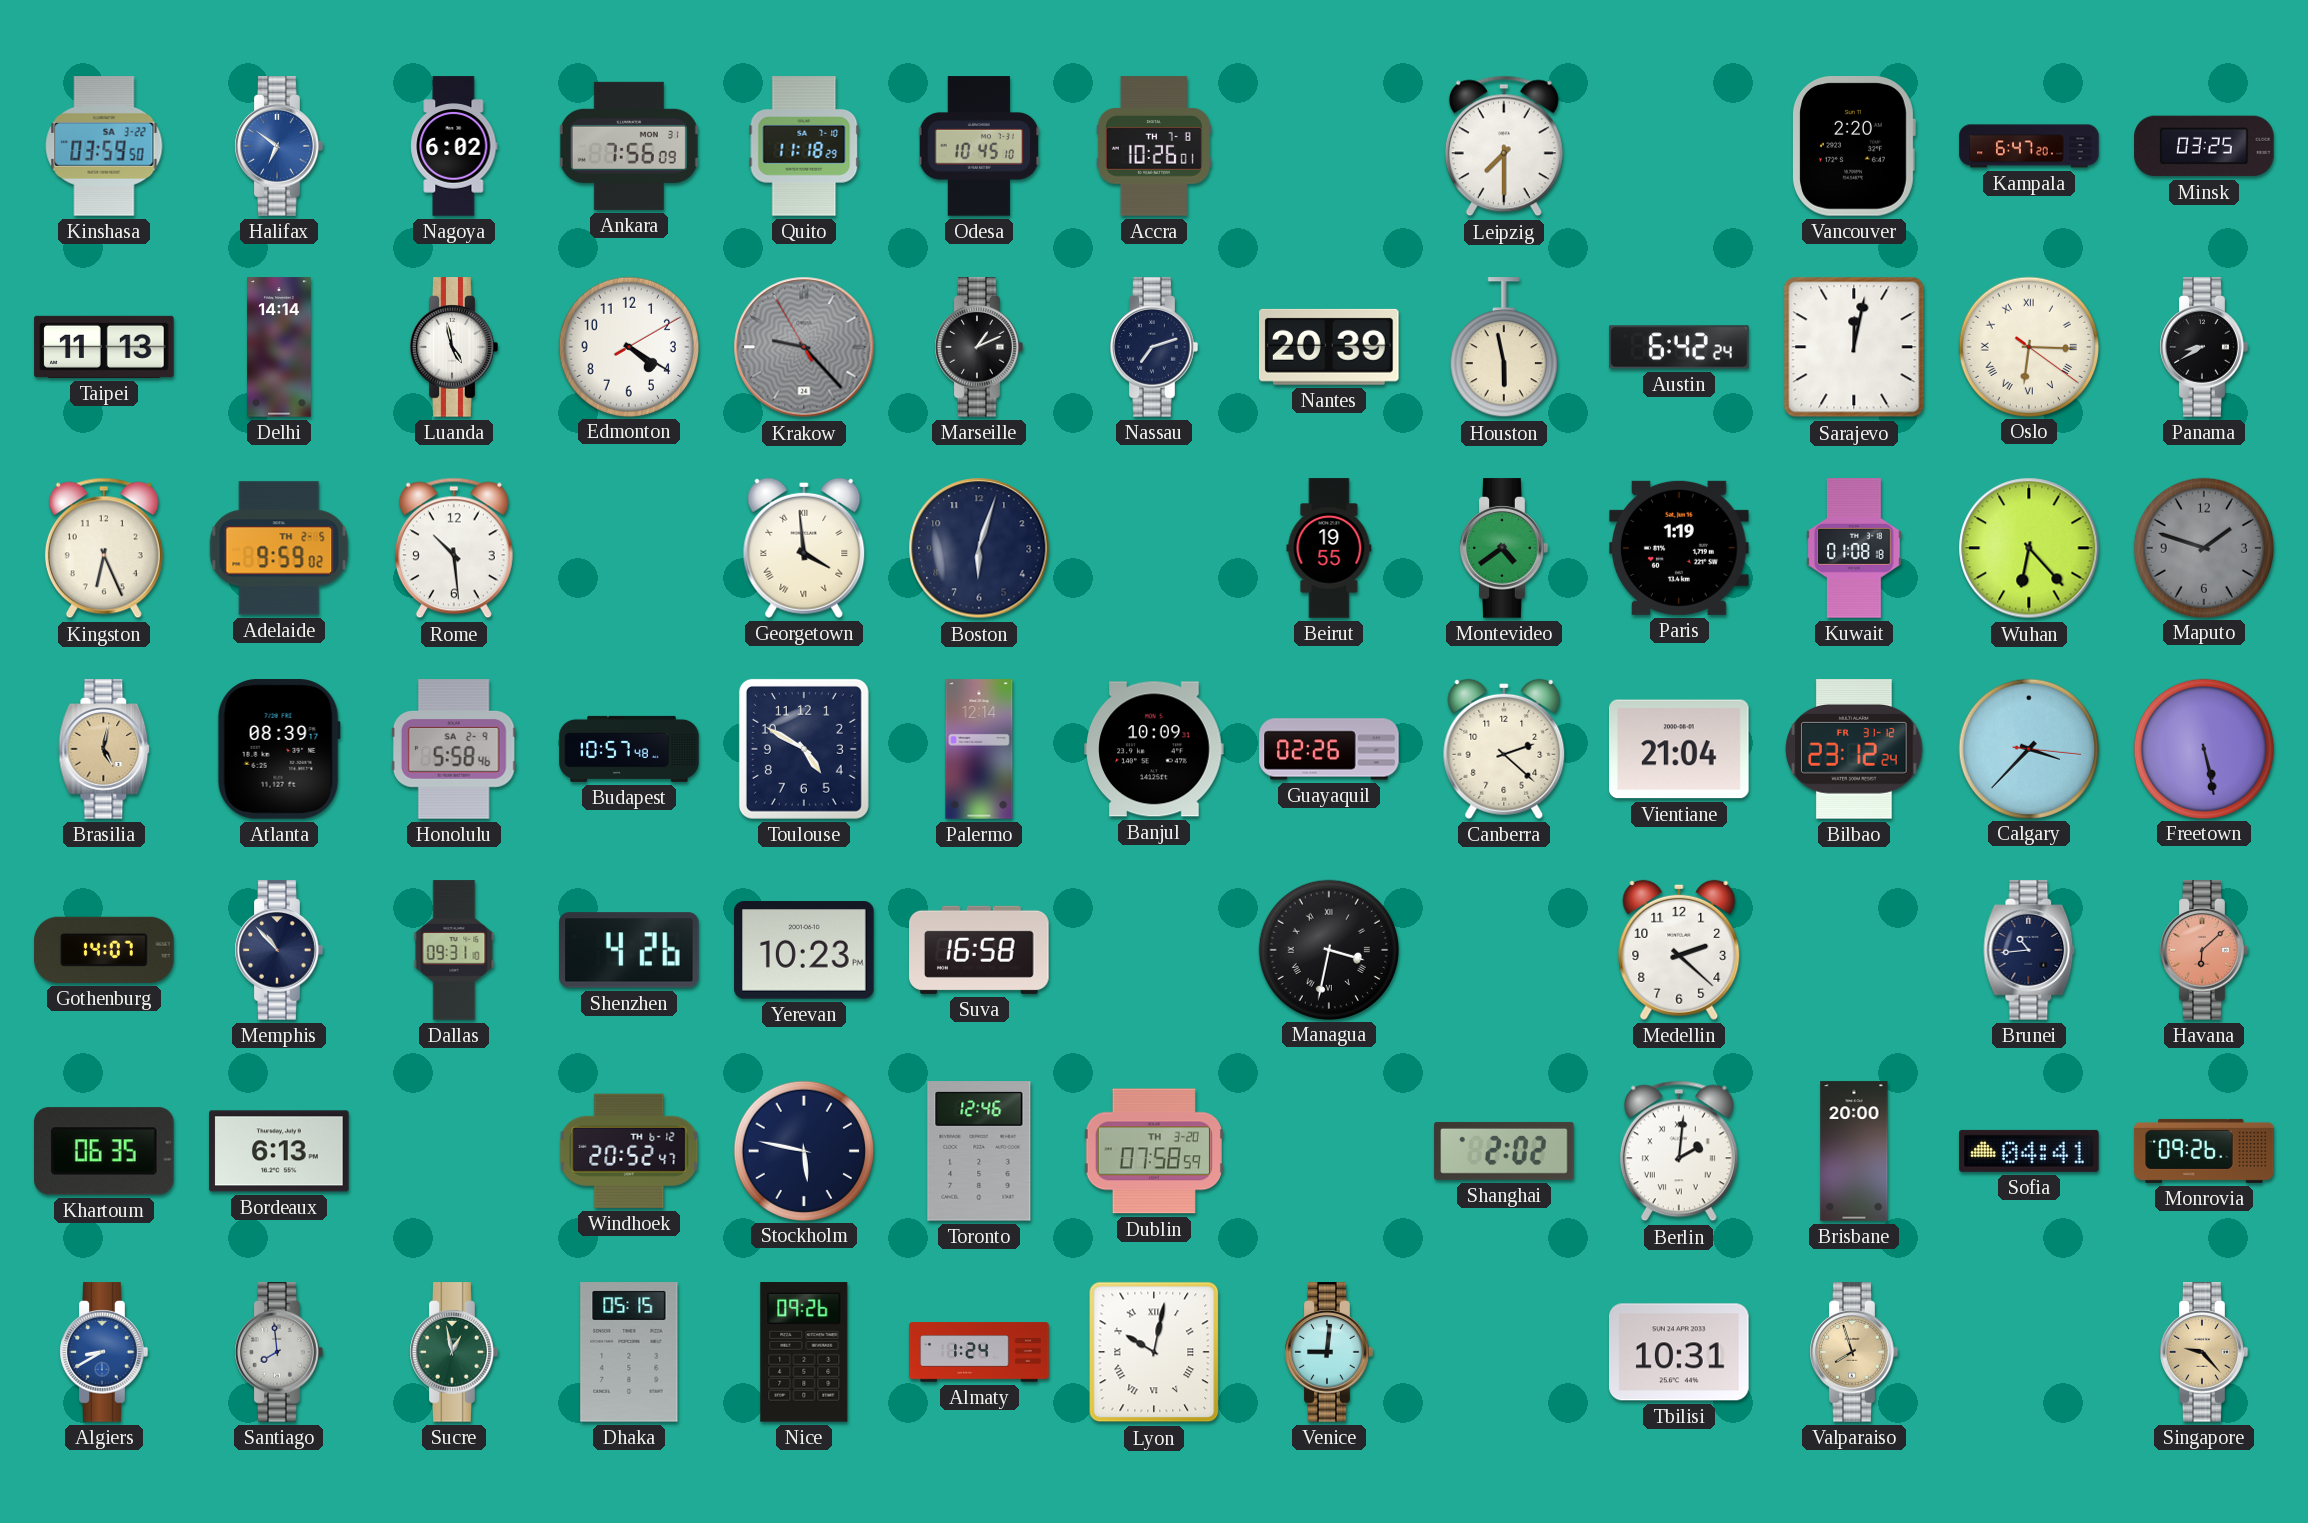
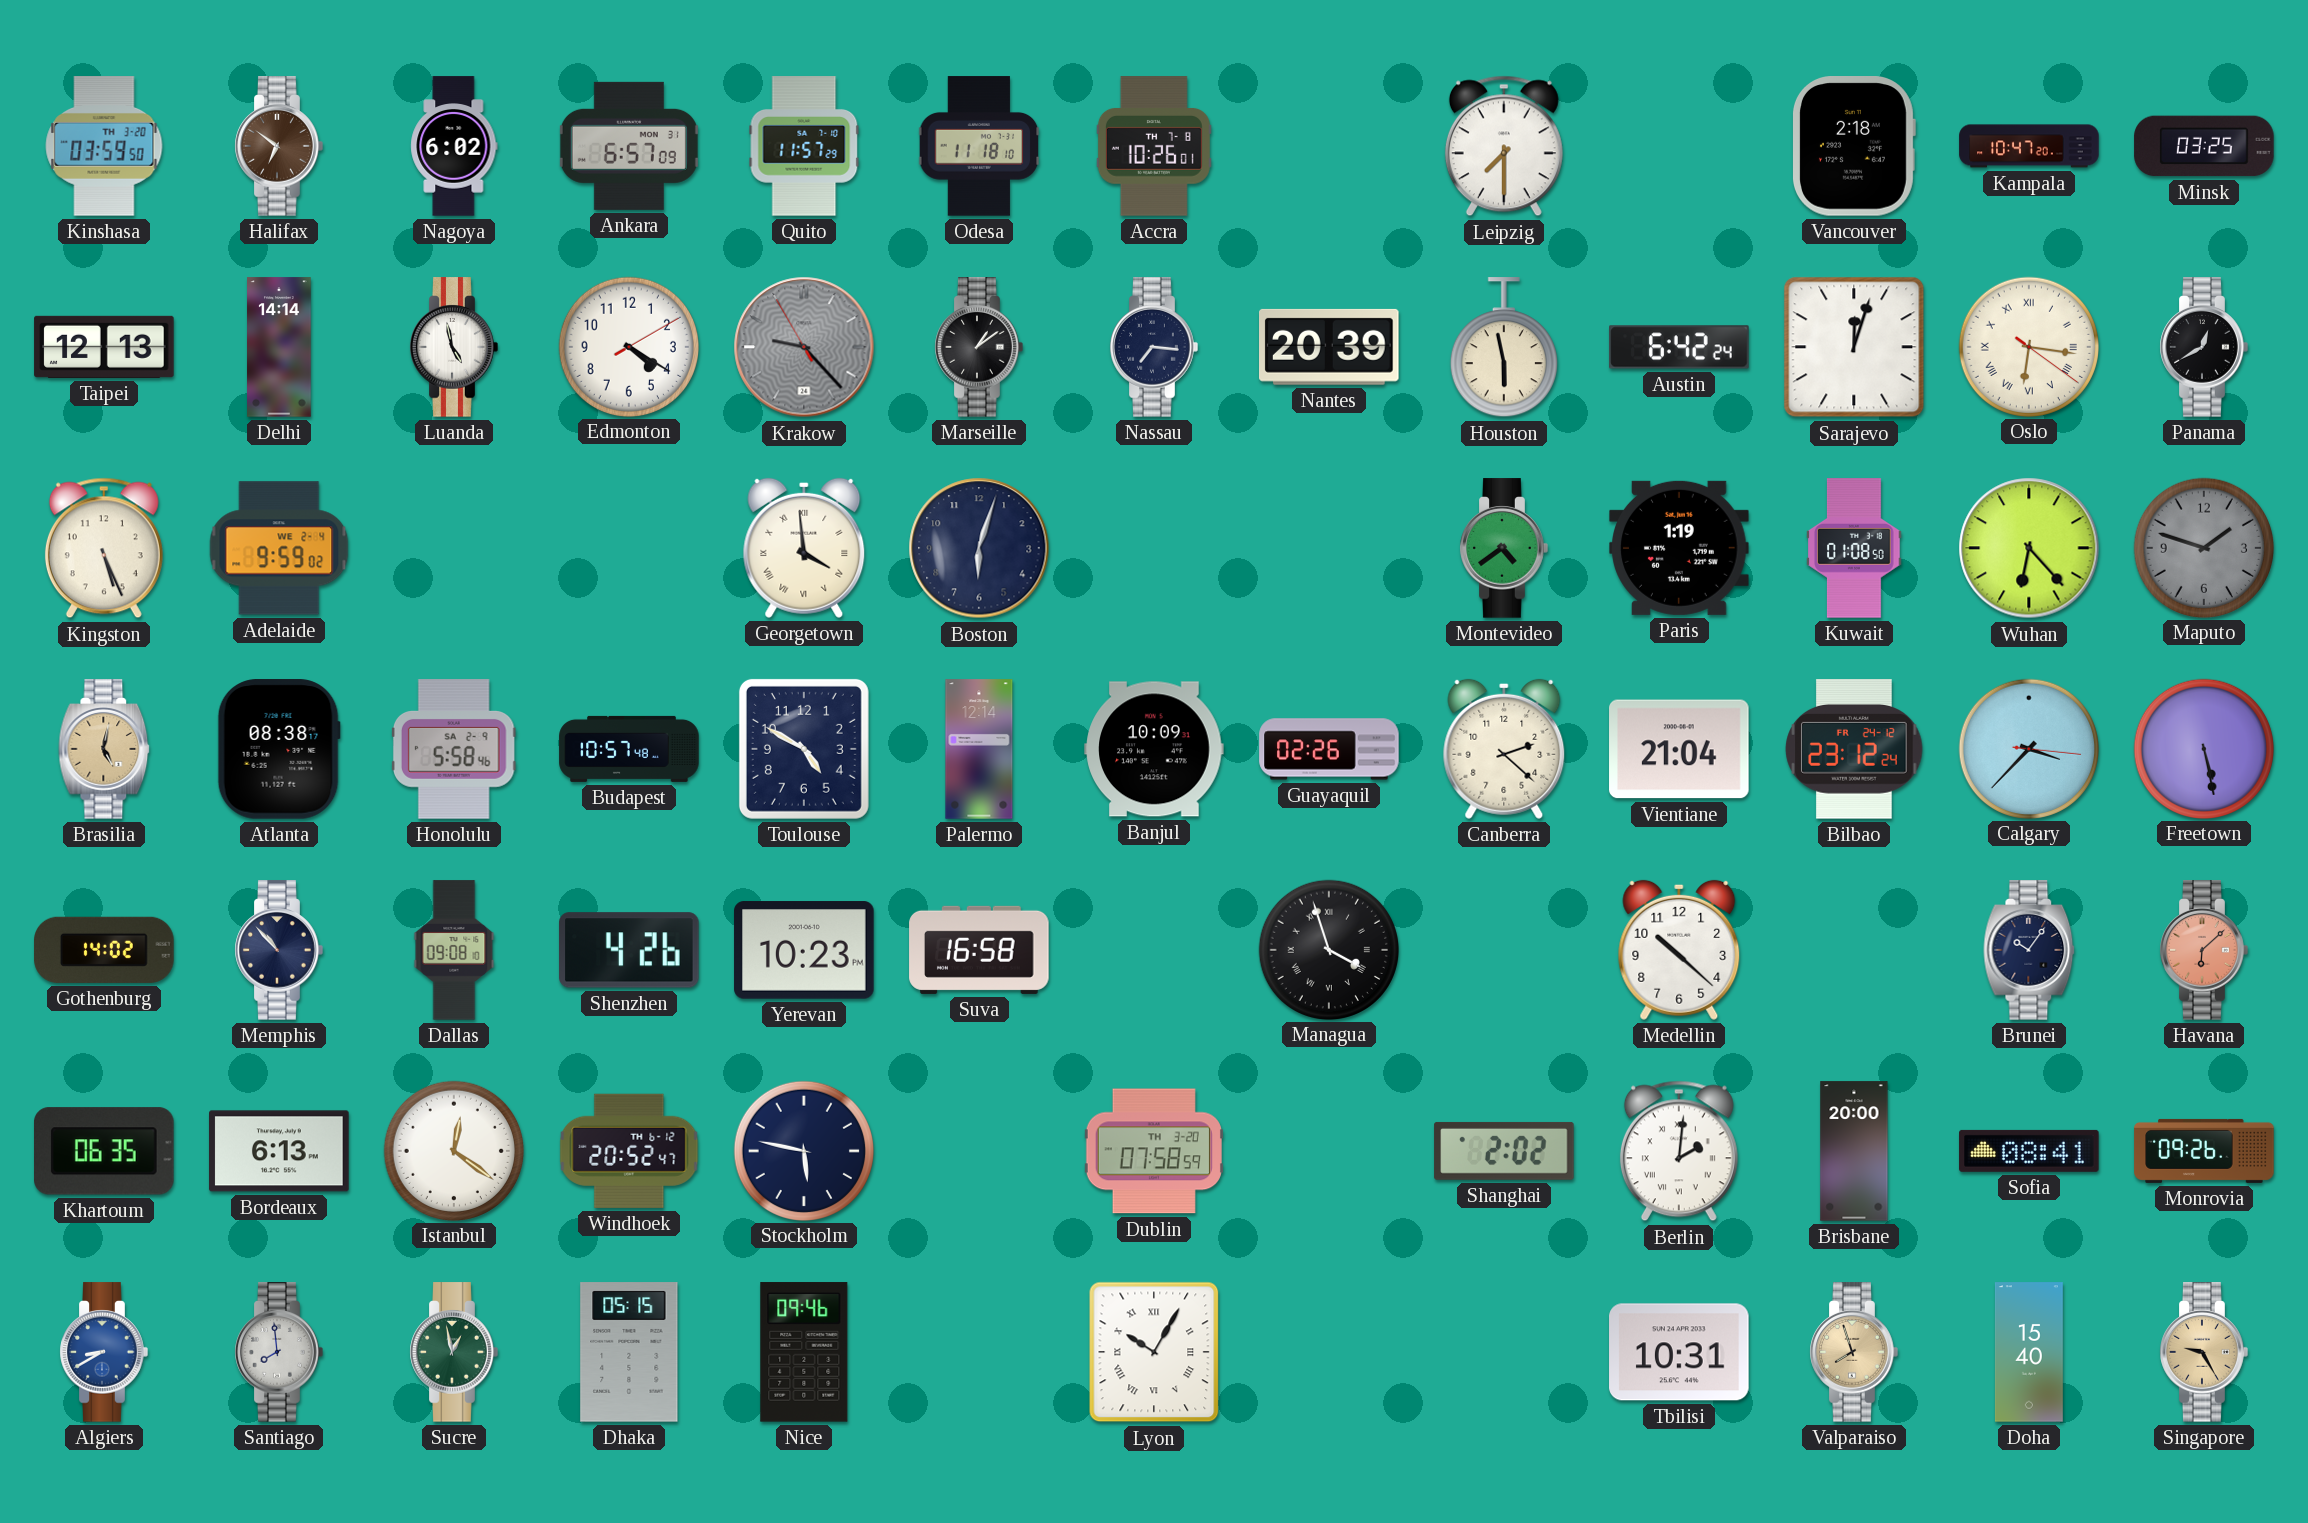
Kinshasa date: SA 3-22 -> TH 3-20
Halifax dial: blue -> brown
Ankara: 7:56 -> 6:57
Quito: 11:18 -> 11:57
Odesa: 10:45 -> 11:18
Vancouver: 2:20 -> 2:18
Kampala: 6:47 -> 10:47
Taipei: 11:13 -> 12:13
Marseille: 1:11 -> 1:09
Nassau: 7:12 -> 7:16
Sarajevo: 12:02 -> 12:03
Oslo: 6:15 -> 6:16
Panama: 8:40 -> 12:40
Kingston: 6:26 -> 5:26
Adelaide date: TH 2-5 -> WE 2-4
Rome: 10:29 -> none
Beirut: 19:55 -> none
Kuwait: 01:08:18 -> 01:08:50
Atlanta: 08:39 -> 08:38
Bilbao date: FR 31-12 -> FR 24-12
Gothenburg: 14:07 -> 14:02
Dallas: 09:31 -> 09:08
Managua: 3:32 -> 3:57
Medellin: 2:22 -> 10:22
Brunei: 10:44 -> 10:06
Istanbul: none -> 12:21
Toronto: 12:46 -> none
Sofia: 04:41 -> 08:41
Nice: 09:26 -> 09:46
Almaty: 1:24 -> none
Lyon: 10:02 -> 10:05
Venice: 9:01 -> none
Doha: none -> 15:40
Singapore: 9:23 -> 9:25
